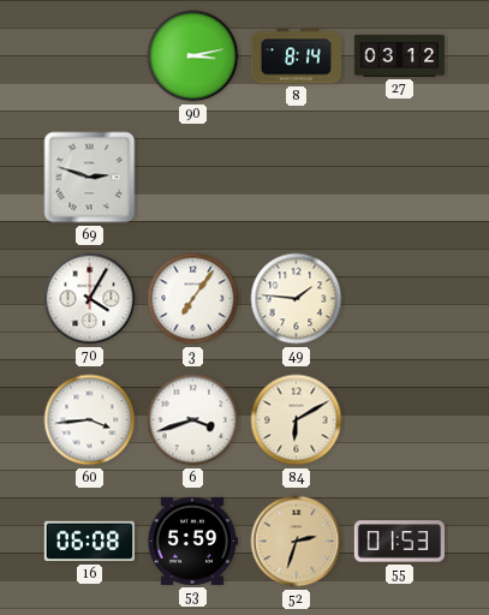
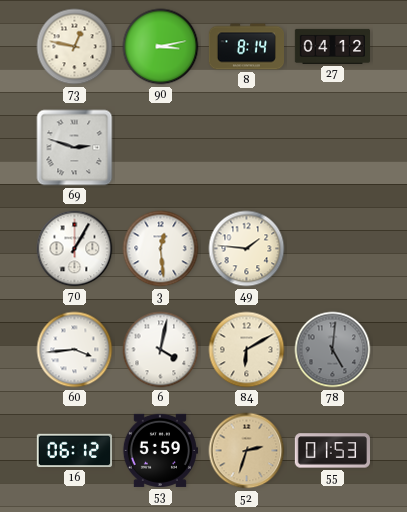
73: none -> 12:47
27: 03:12 -> 04:12
70: 4:05 -> 1:05
3: 7:06 -> 12:29
6: 3:42 -> 4:02
78: none -> 5:01
16: 06:08 -> 06:12
